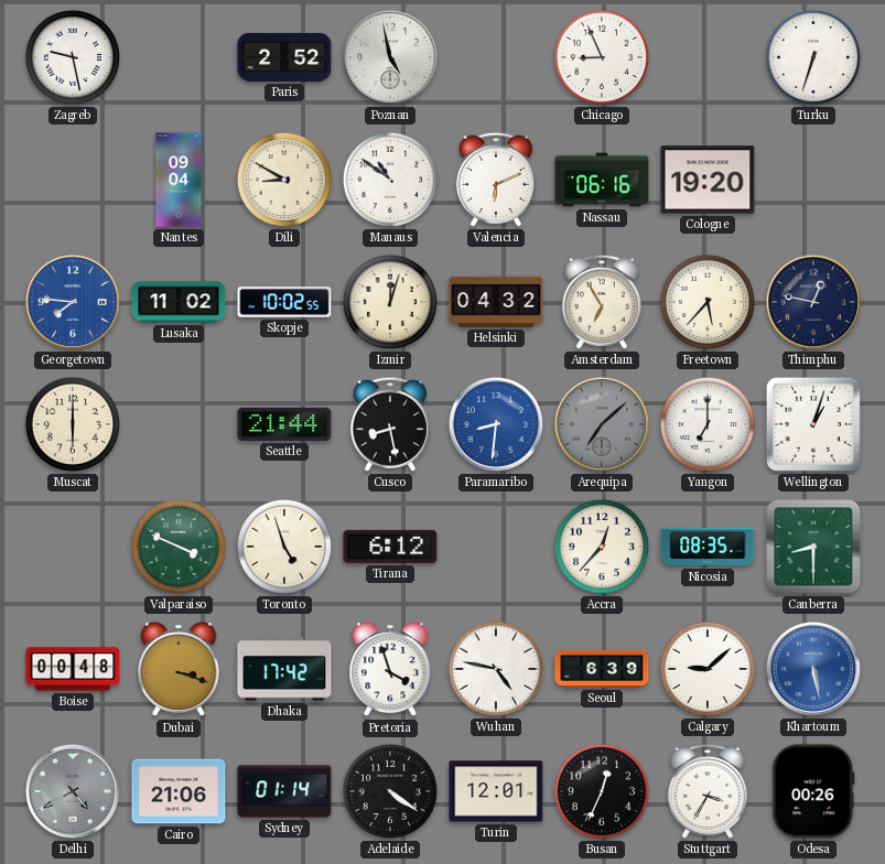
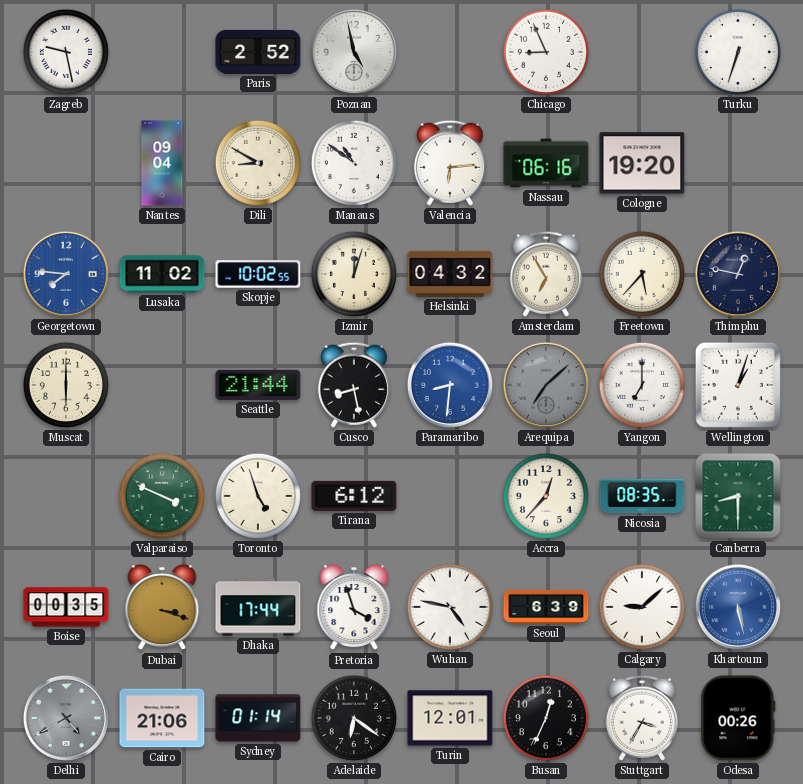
Valencia: 6:11 -> 6:14
Boise: 00:48 -> 00:35
Dhaka: 17:42 -> 17:44
Adelaide: 4:21 -> 6:21
